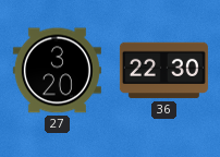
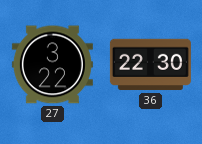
27: 3:20 -> 3:22
